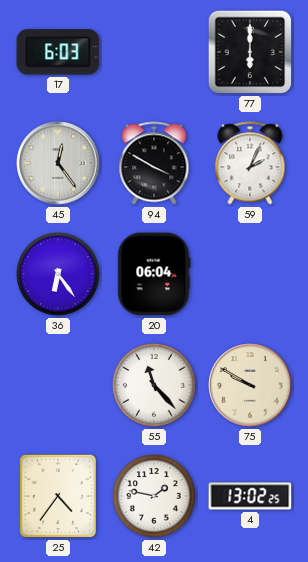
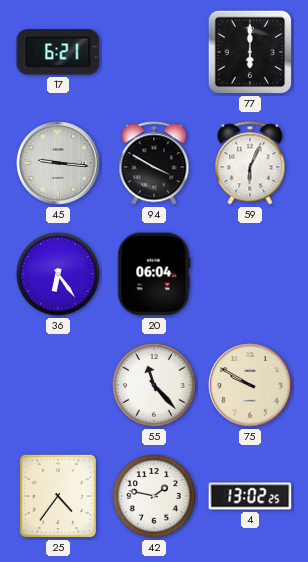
17: 6:03 -> 6:21
45: 12:24 -> 9:16
59: 2:04 -> 6:04
